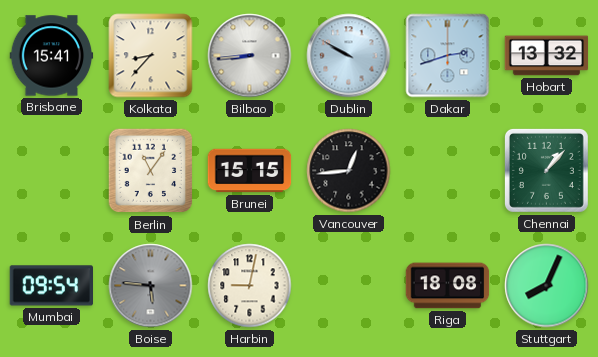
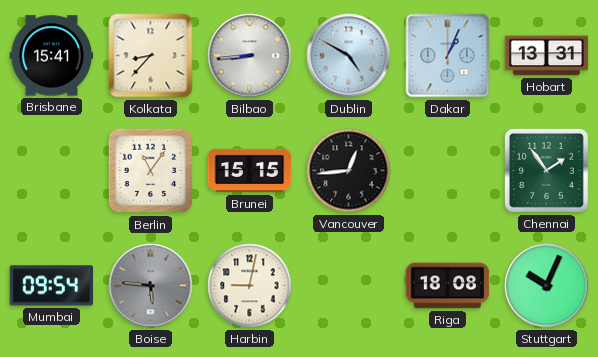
Dublin: 9:50 -> 4:50
Dakar: 2:42 -> 1:04
Hobart: 13:32 -> 13:31
Chennai: 1:07 -> 1:54
Stuttgart: 8:04 -> 10:04
